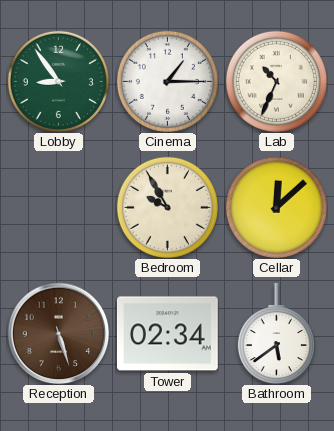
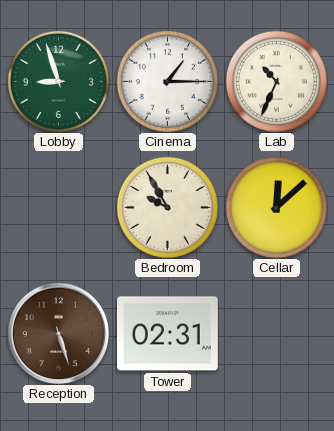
Lobby: 8:54 -> 8:57
Tower: 02:34 -> 02:31
Bathroom: 5:39 -> none
